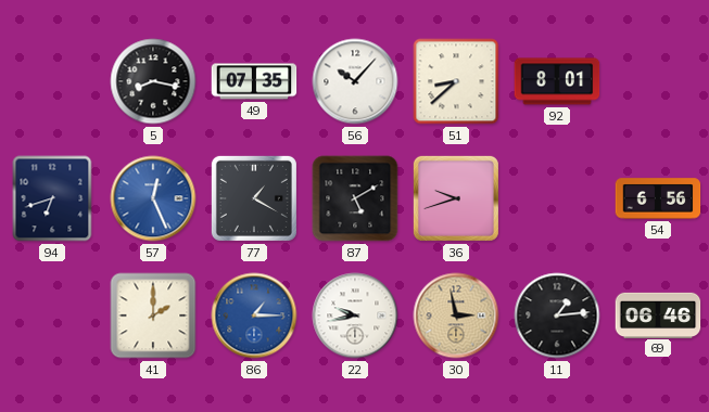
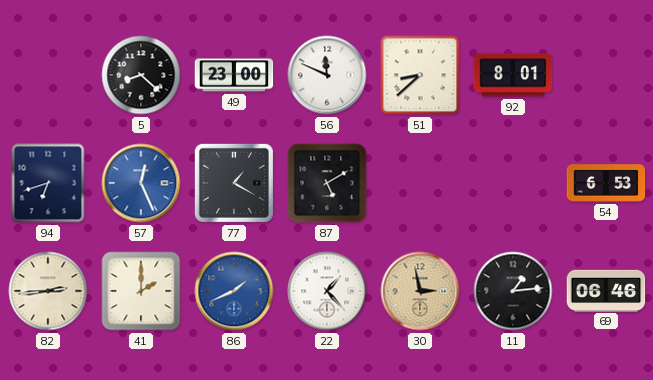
5: 8:17 -> 8:22
49: 07:35 -> 23:00
56: 10:07 -> 11:49
36: 9:42 -> none
54: 6:56 -> 6:53
82: none -> 2:44
86: 1:15 -> 1:41
22: 9:43 -> 1:23
